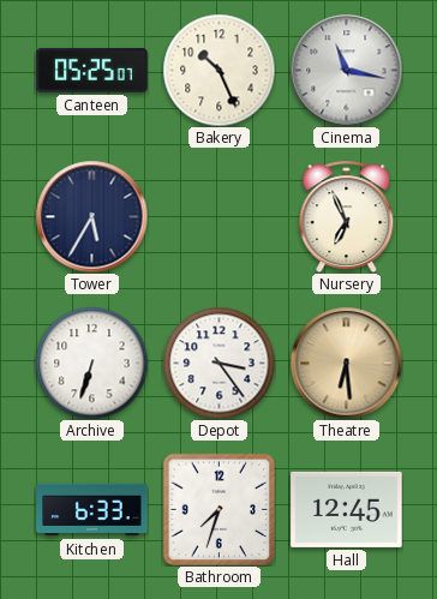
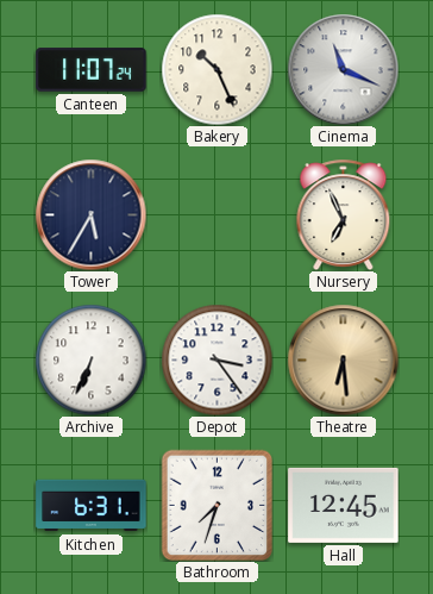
Canteen: 05:25 -> 11:07
Cinema: 11:17 -> 11:19
Archive: 6:33 -> 6:34
Kitchen: 6:33 -> 6:31
